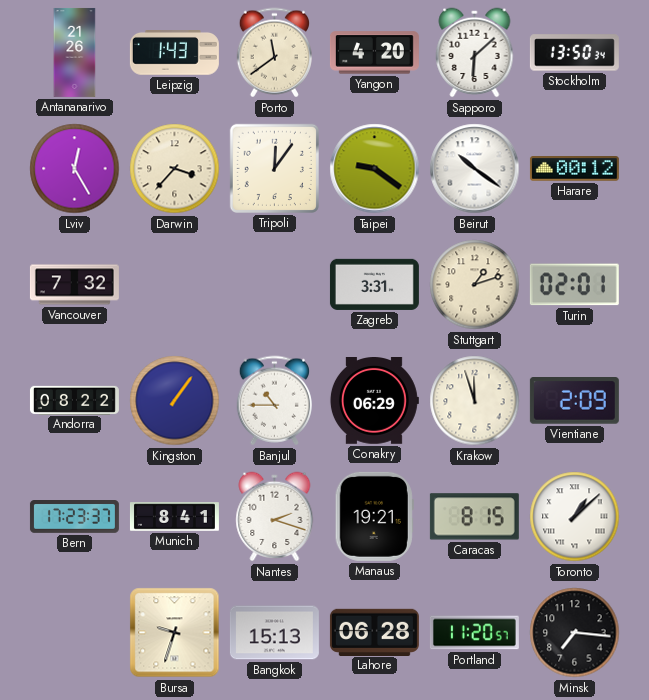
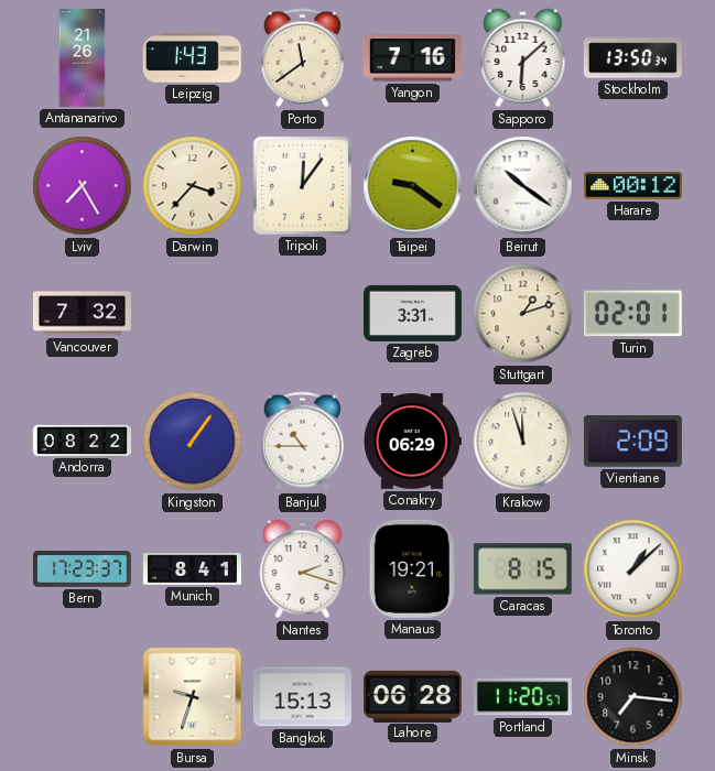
Yangon: 4:20 -> 7:16
Lviv: 12:25 -> 7:25
